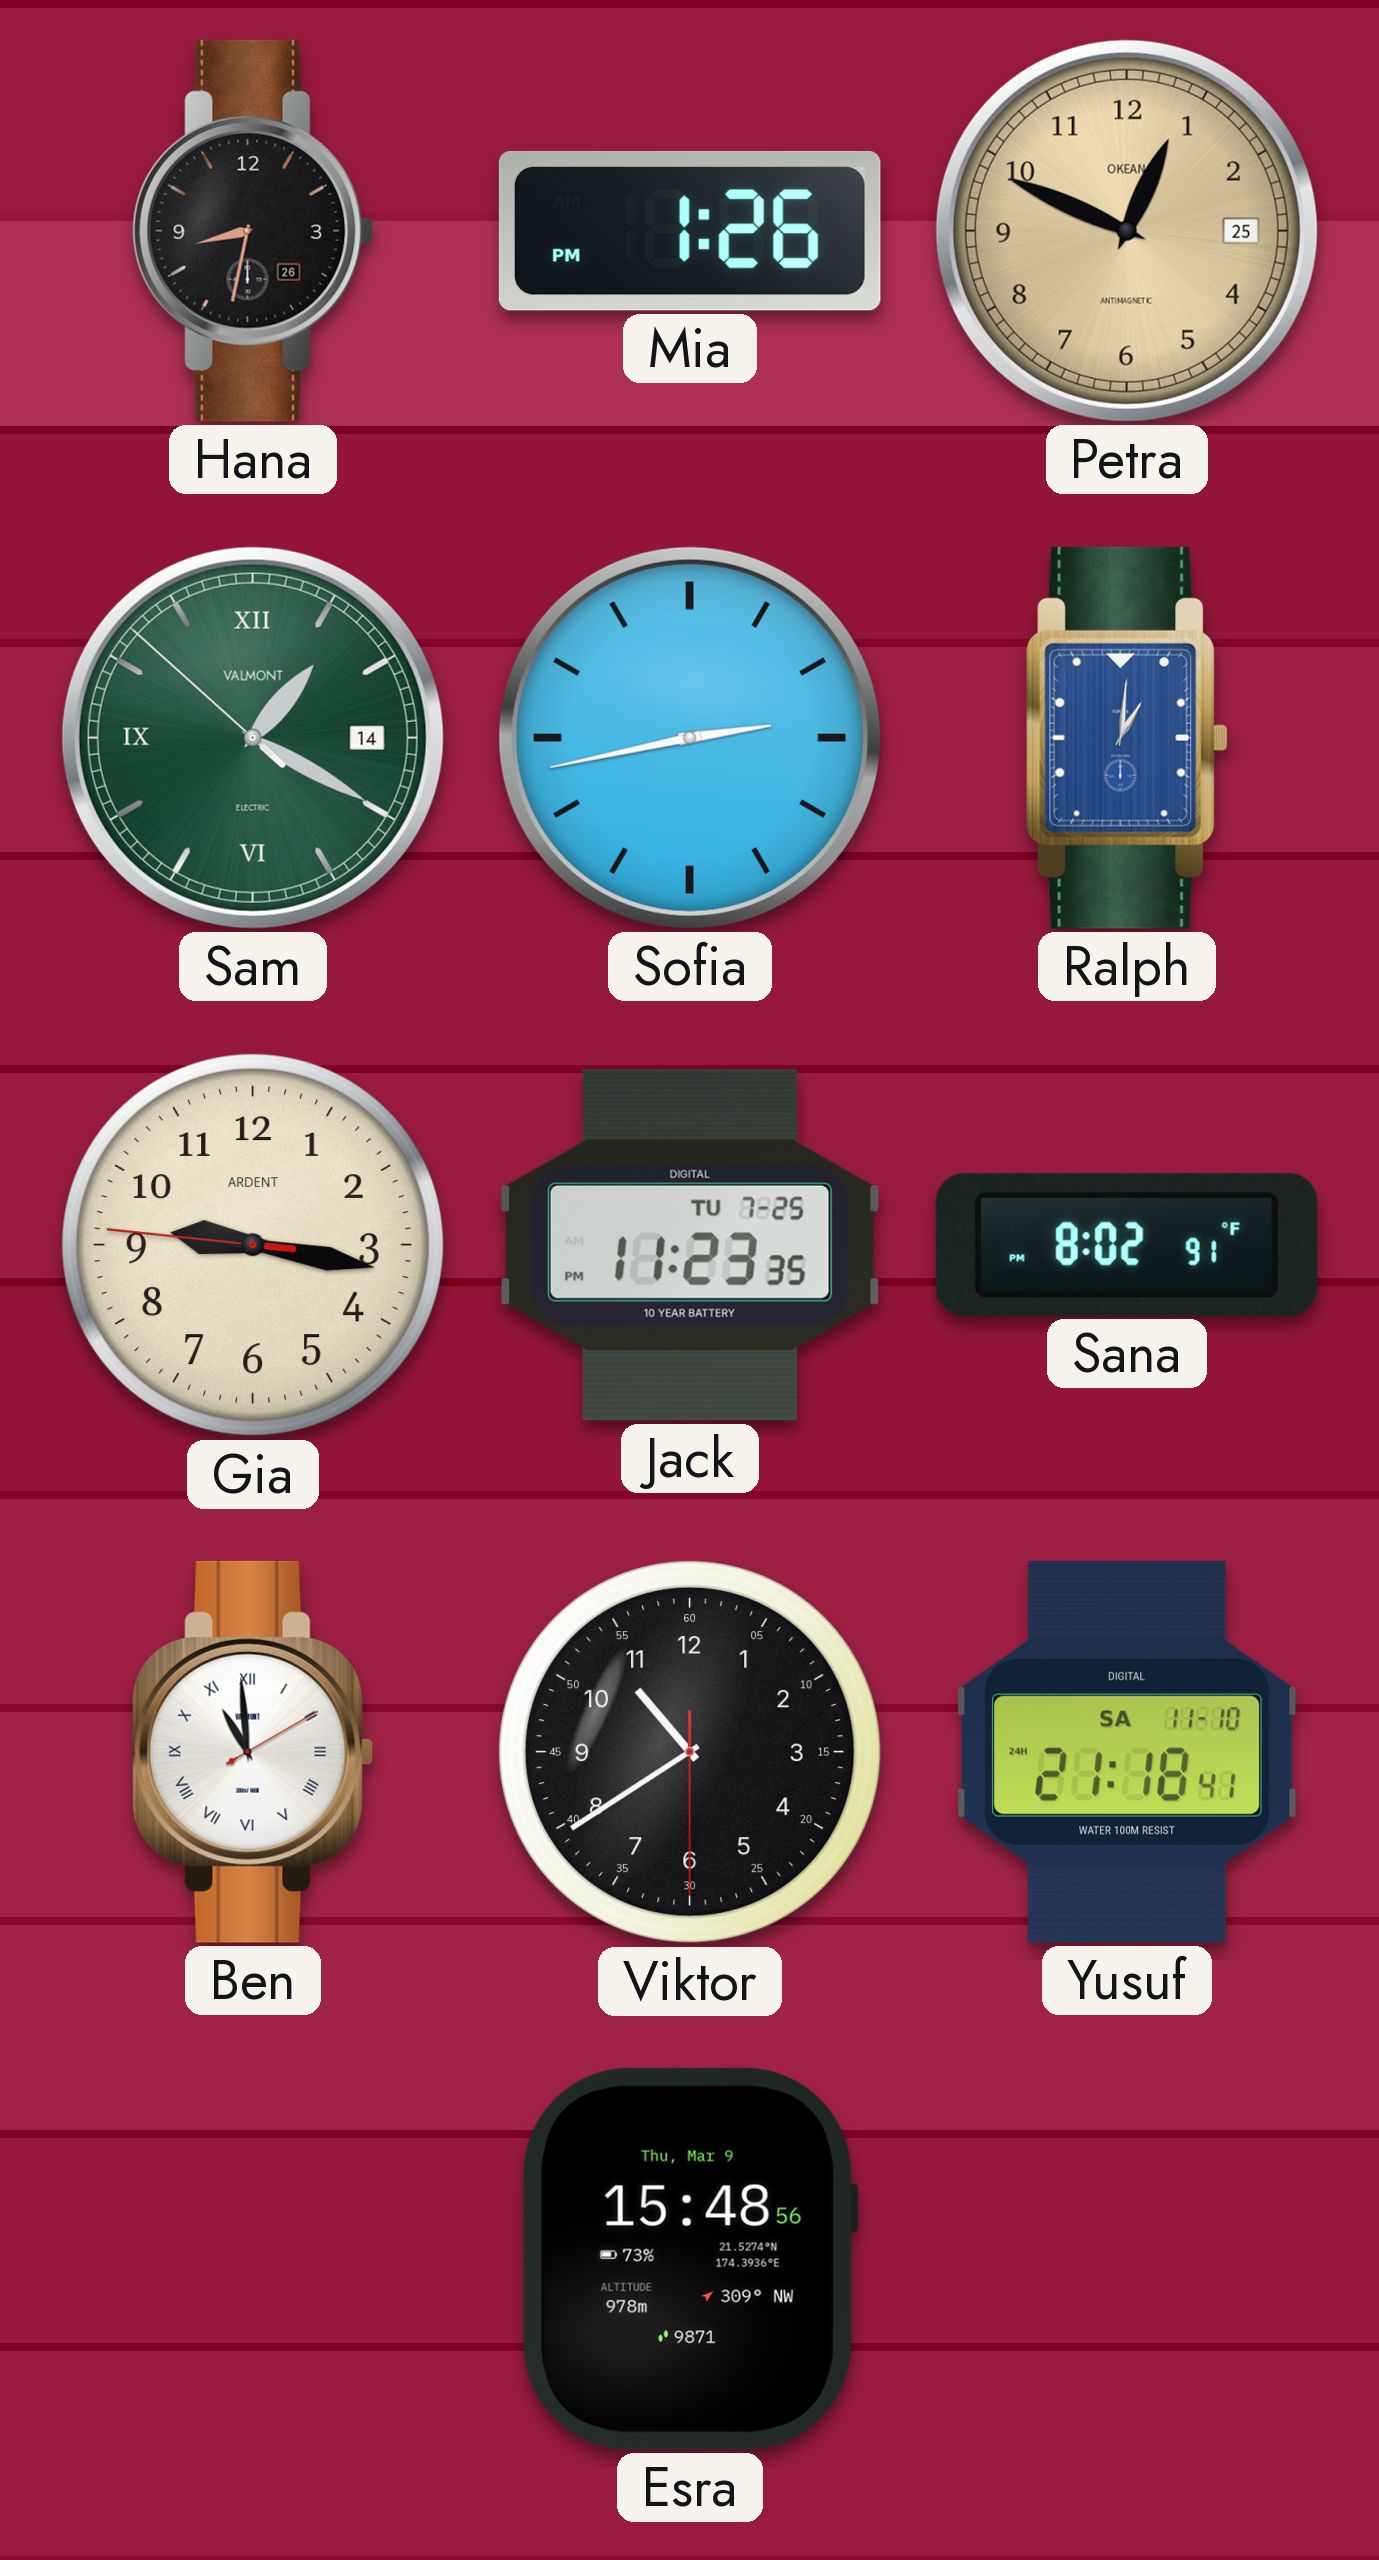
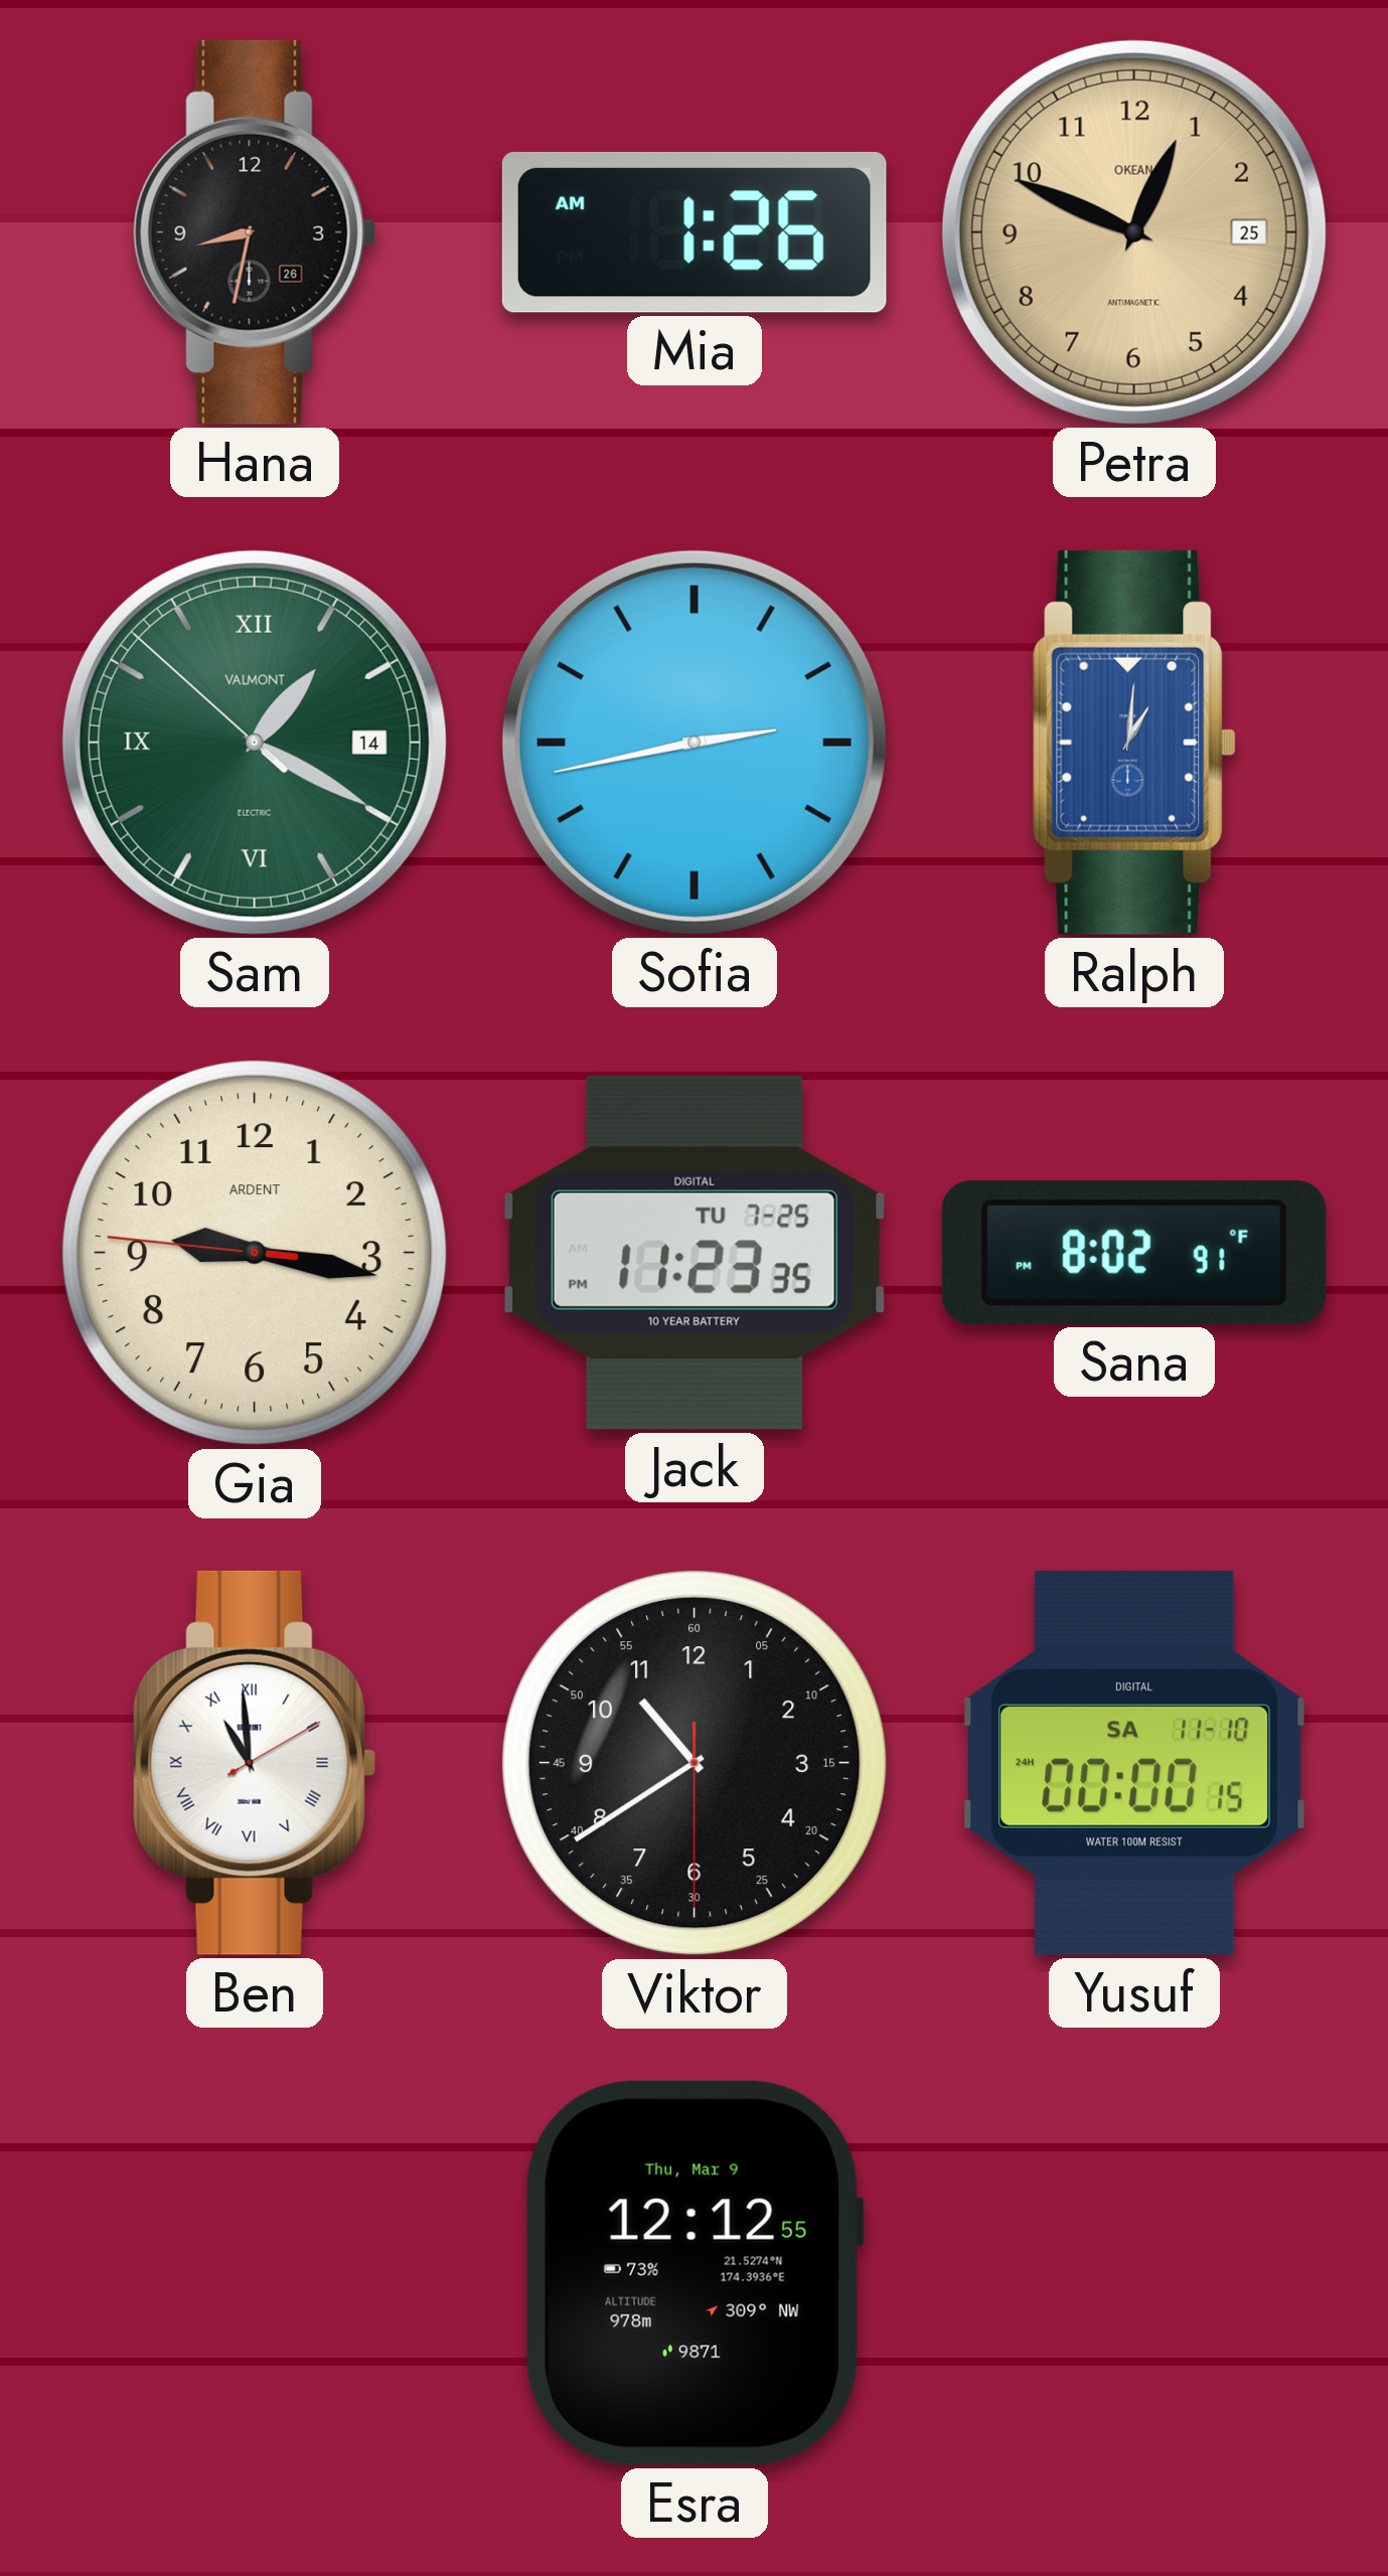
Mia: 1:26 PM -> 1:26 AM
Yusuf: 21:18 -> 00:00
Esra: 15:48 -> 12:12
